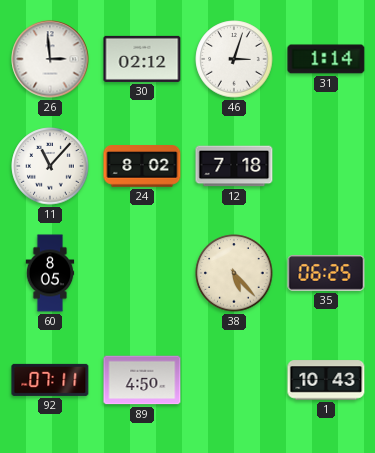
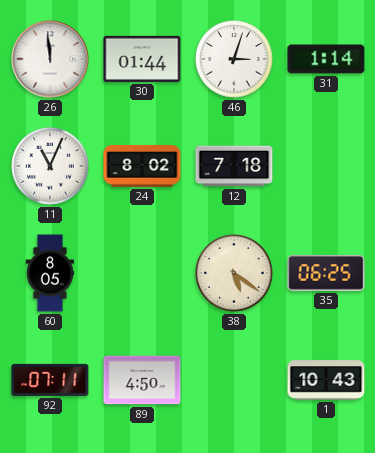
26: 2:59 -> 11:59
30: 02:12 -> 01:44
11: 11:07 -> 11:04
38: 5:23 -> 5:21
